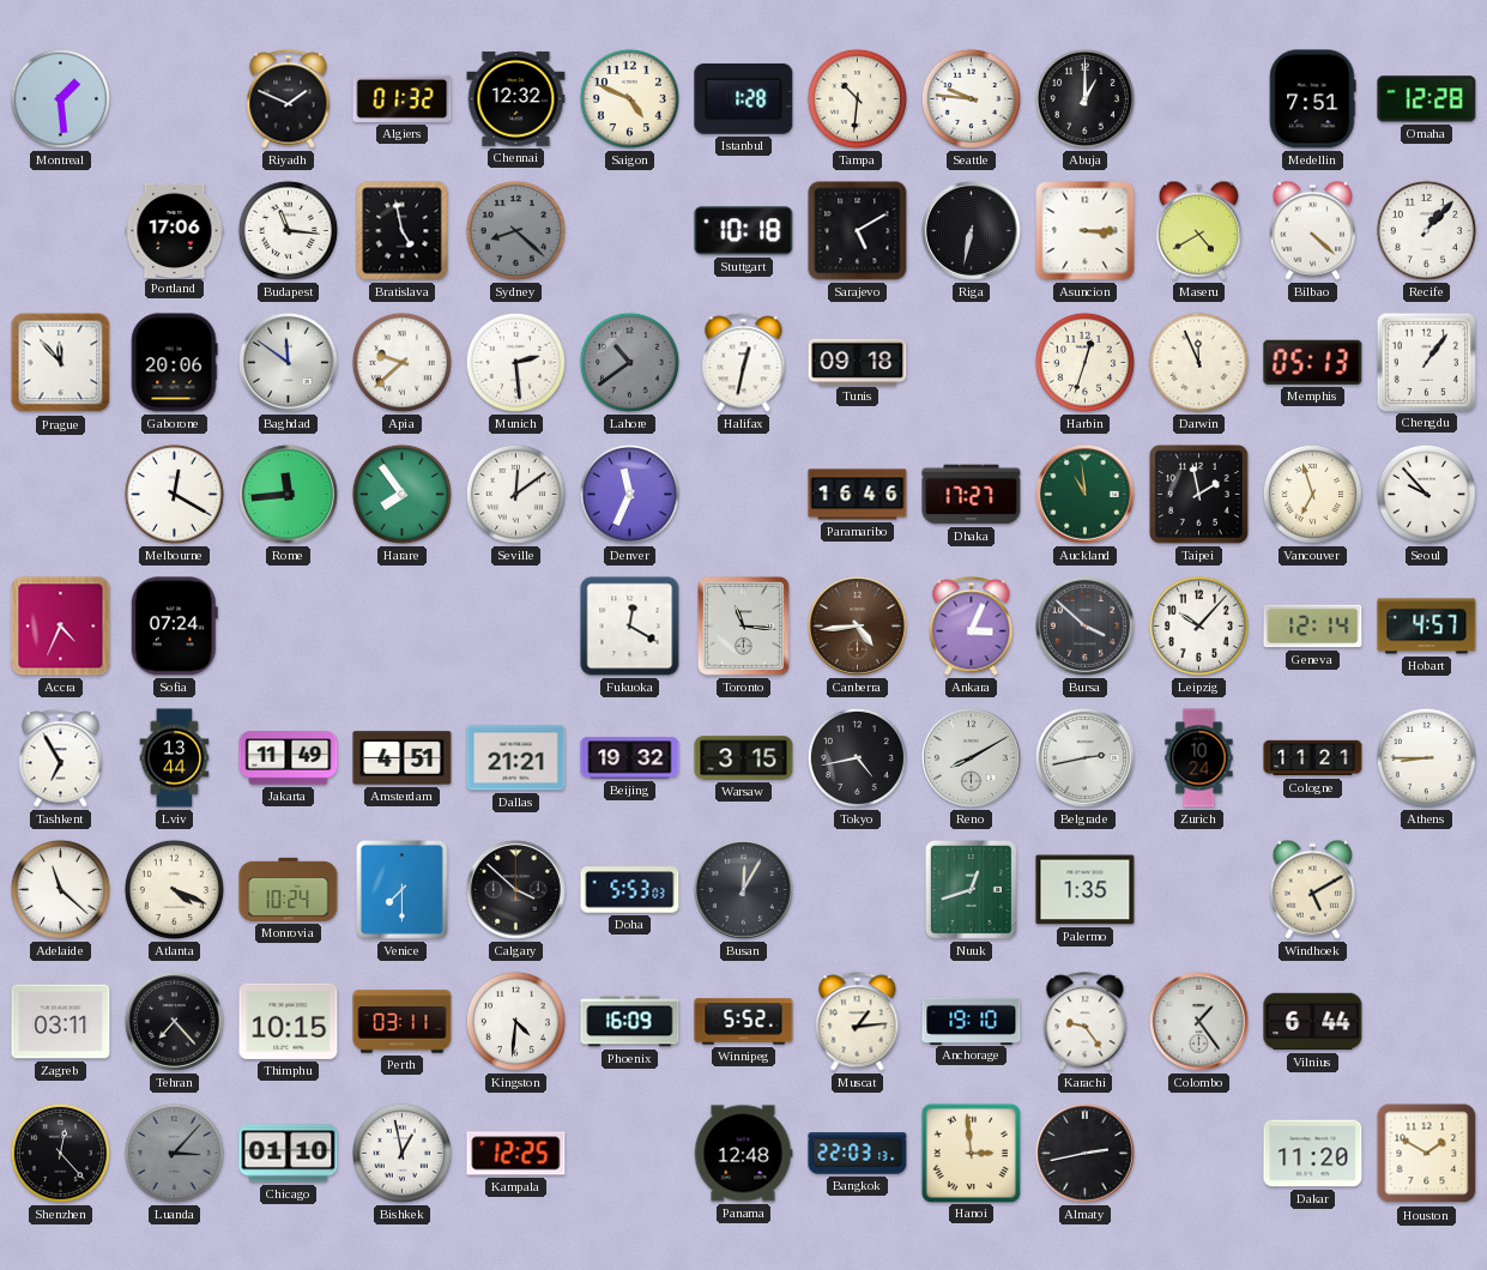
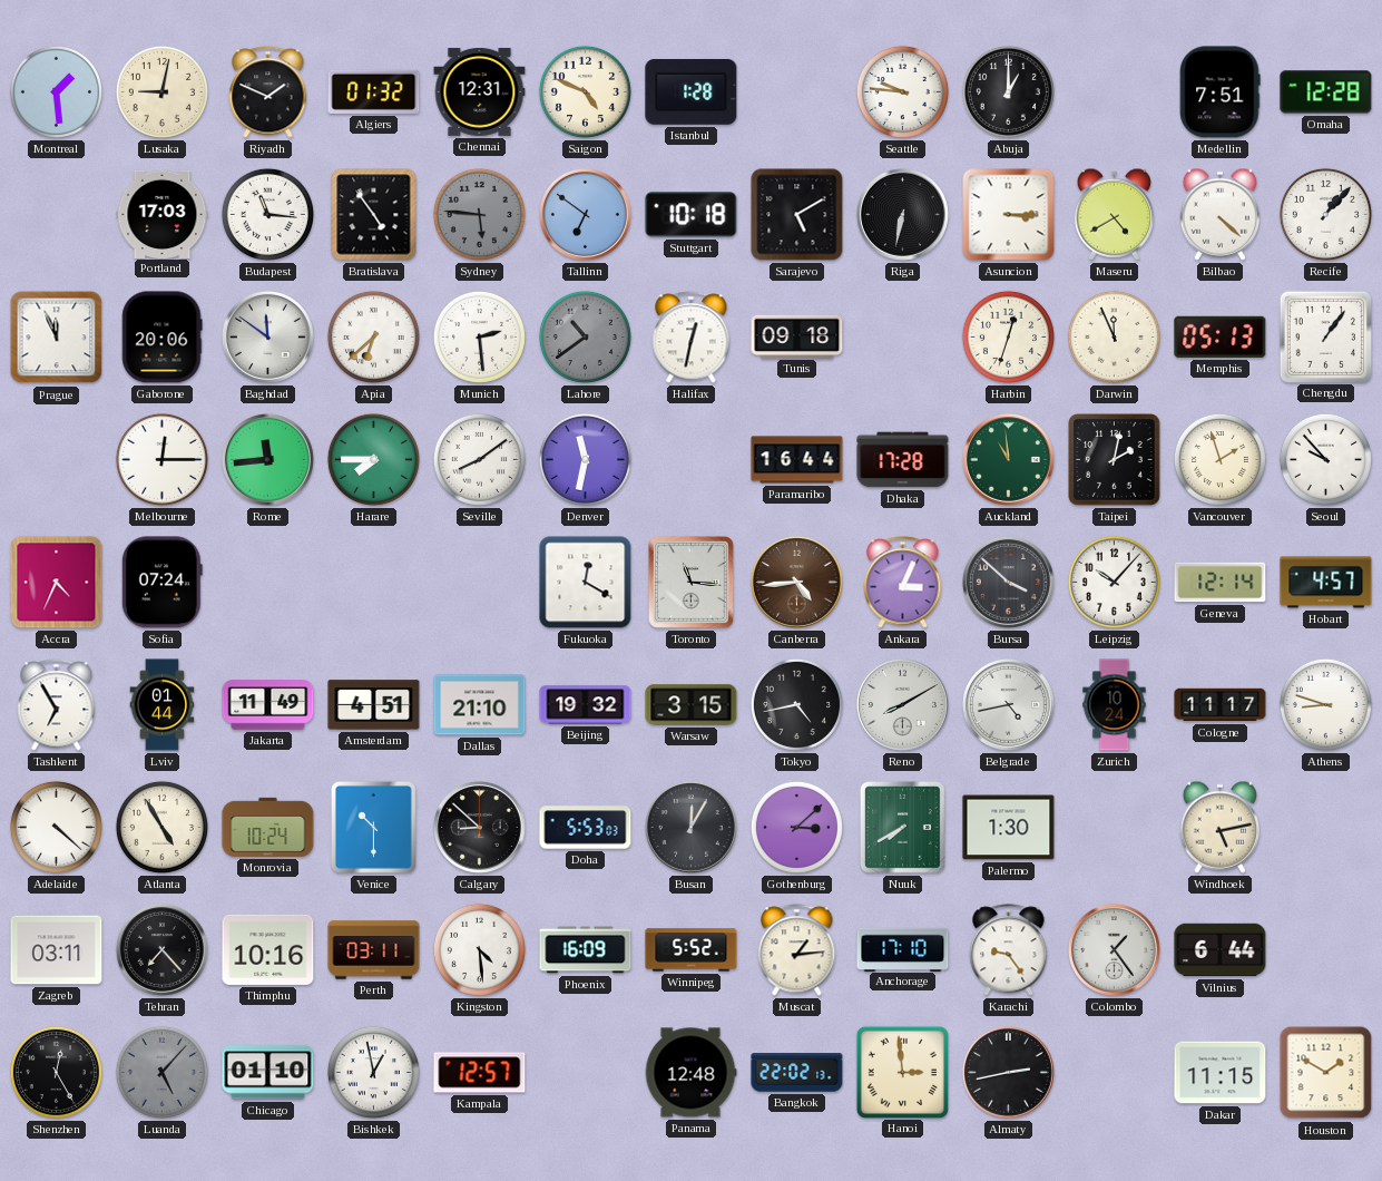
Lusaka: none -> 9:02
Chennai: 12:32 -> 12:31
Tampa: 10:31 -> none
Portland: 17:06 -> 17:03
Bratislava: 4:58 -> 4:54
Sydney: 8:22 -> 5:46
Tallinn: none -> 6:51
Prague: 11:53 -> 11:56
Apia: 9:38 -> 6:38
Melbourne: 12:20 -> 12:15
Harare: 7:54 -> 7:45
Seville: 12:09 -> 8:09
Denver: 11:34 -> 11:32
Paramaribo: 16:46 -> 16:44
Dhaka: 17:27 -> 17:28
Taipei: 1:58 -> 2:02
Vancouver: 6:57 -> 1:57
Lviv: 13:44 -> 01:44
Dallas: 21:21 -> 21:10
Belgrade: 2:43 -> 4:43
Cologne: 11:21 -> 11:17
Athens: 8:45 -> 8:48
Adelaide: 11:22 -> 4:22
Atlanta: 4:19 -> 4:55
Venice: 7:30 -> 10:30
Calgary: 3:52 -> 8:52
Gothenburg: none -> 3:08
Nuuk: 12:42 -> 7:40
Palermo: 1:35 -> 1:30
Windhoek: 5:10 -> 5:13
Thimphu: 10:15 -> 10:16
Kingston: 4:31 -> 4:29
Anchorage: 19:10 -> 17:10
Shenzhen: 12:23 -> 12:25
Luanda: 3:07 -> 5:07
Kampala: 12:25 -> 12:57
Bangkok: 22:03 -> 22:02
Dakar: 11:20 -> 11:15
